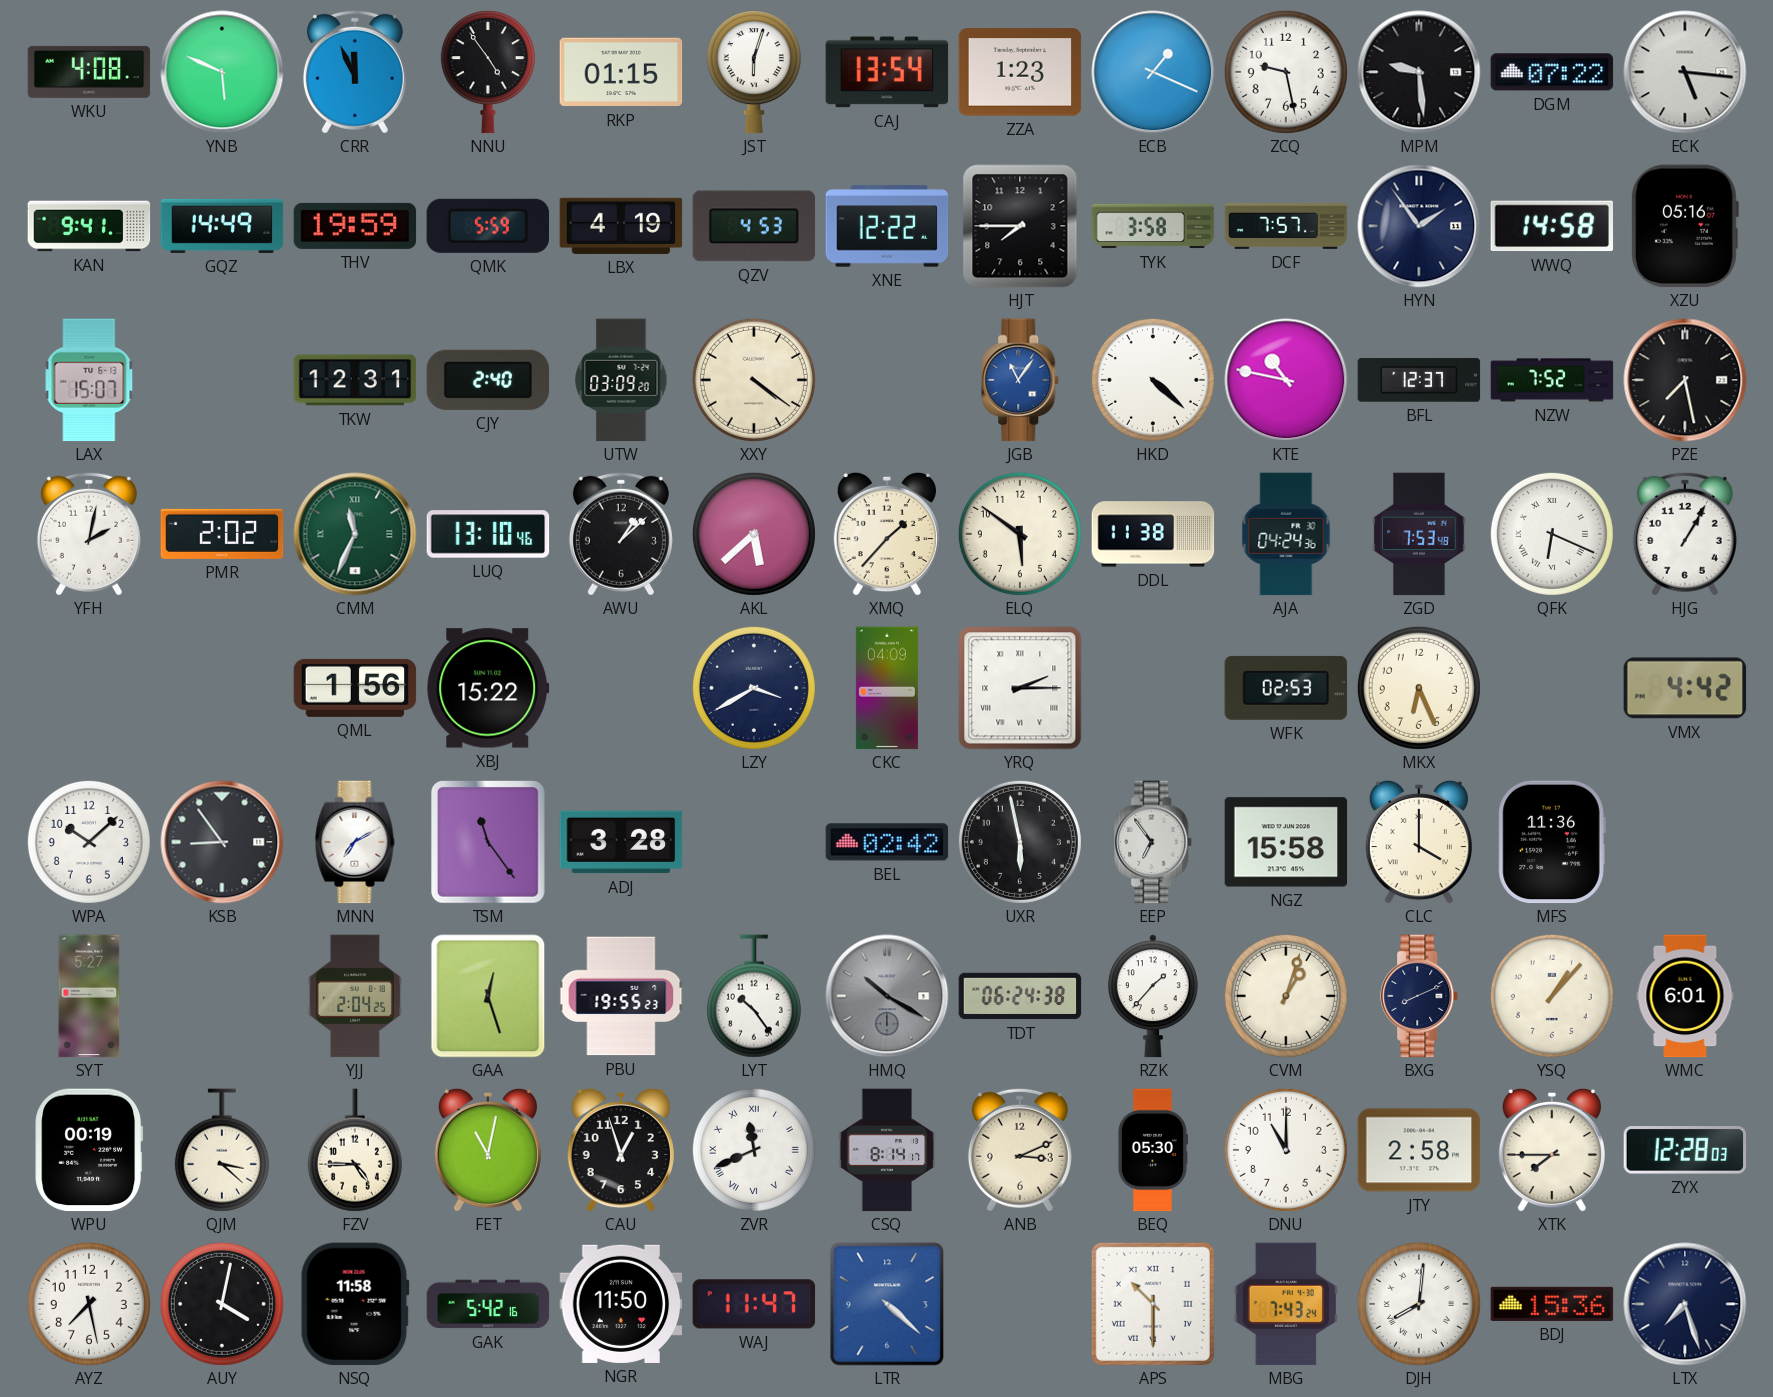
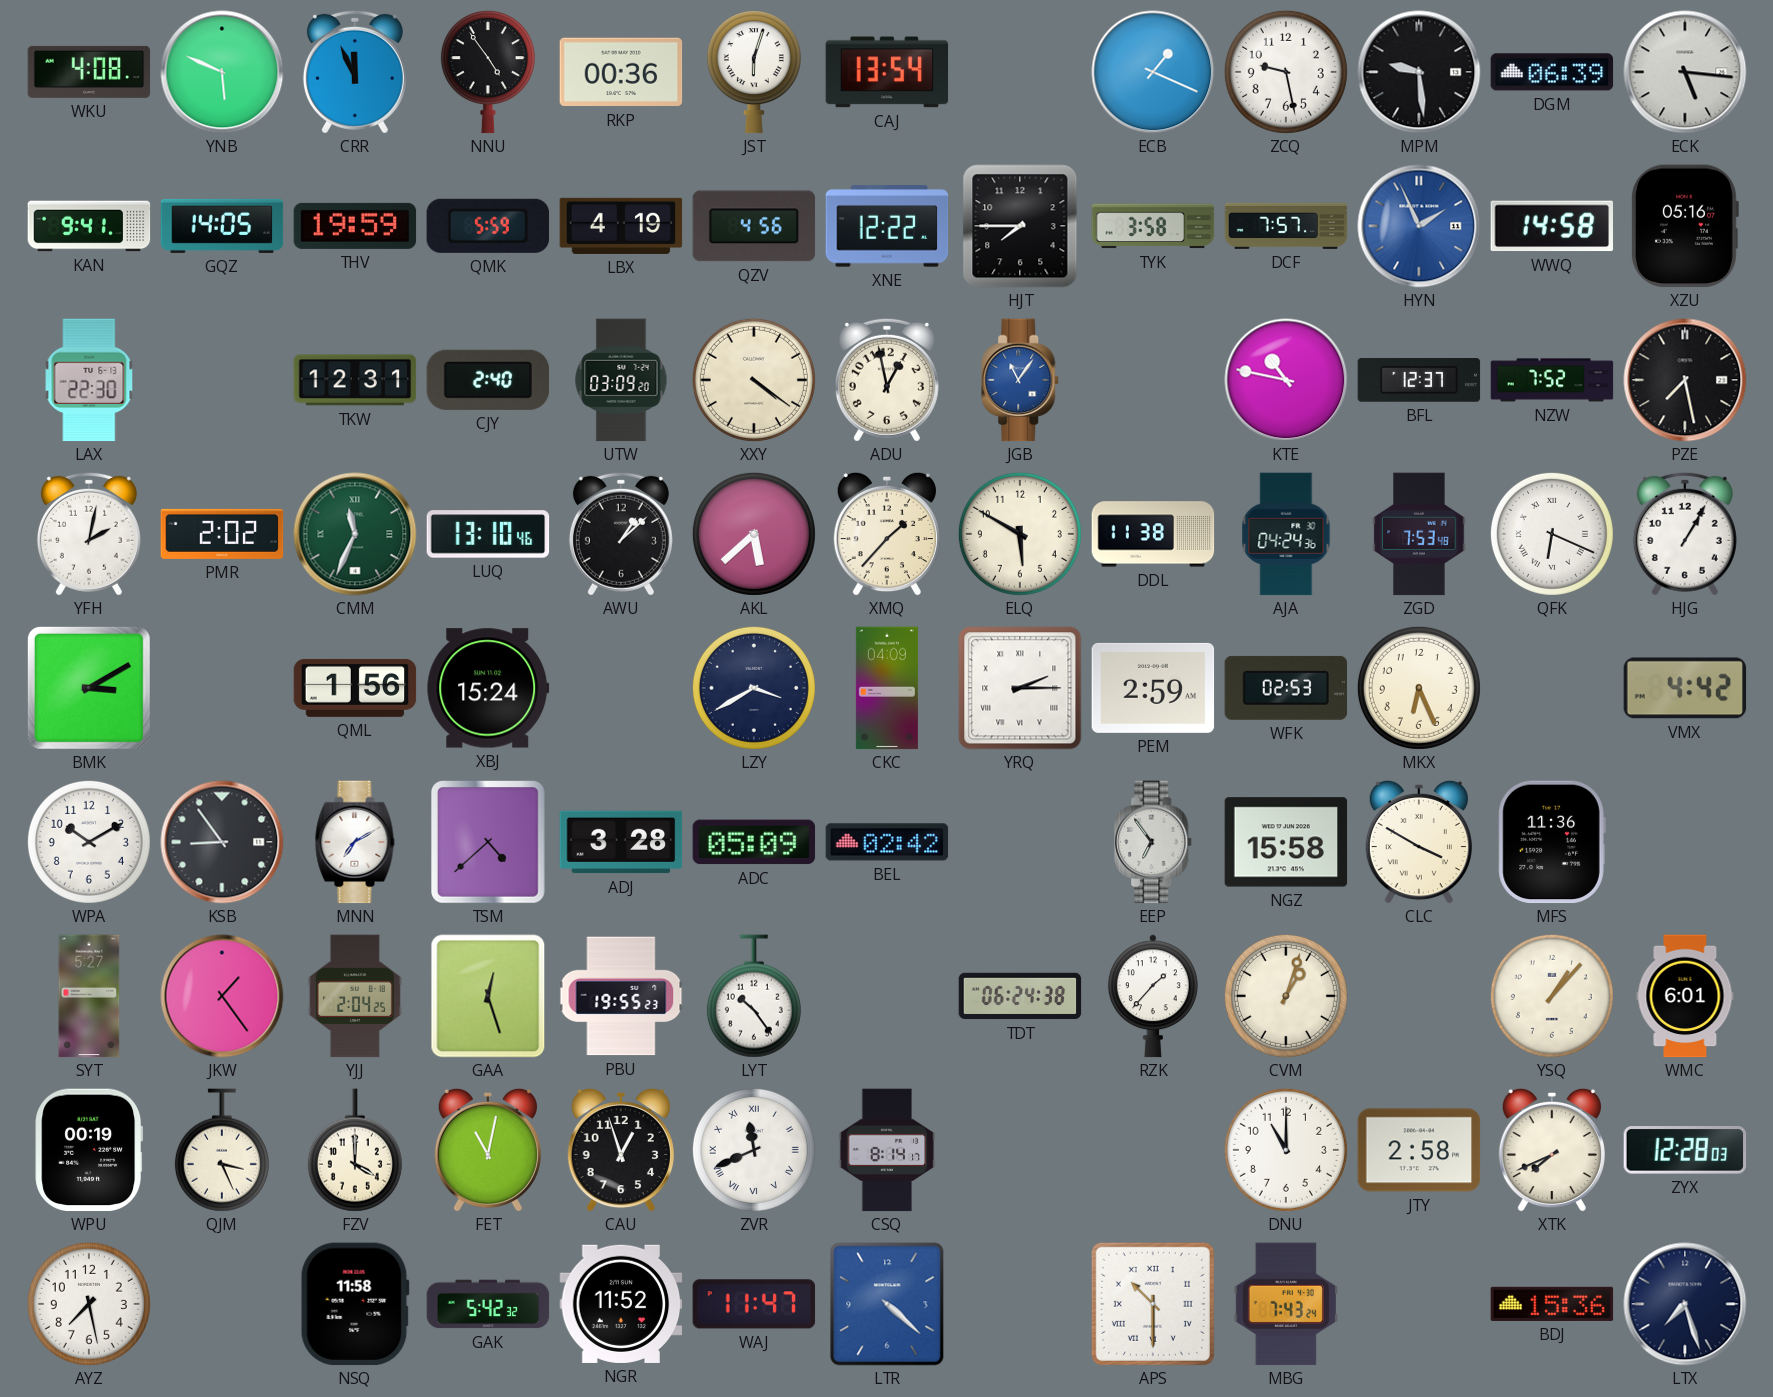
RKP: 01:15 -> 00:36
ZZA: 1:23 -> none
DGM: 07:22 -> 06:39
GQZ: 14:49 -> 14:05
QZV: 4:53 -> 4:56
HYN: 1:54 -> 1:56
HYN dial: navy -> blue
LAX: 15:07 -> 22:30
ADU: none -> 12:58
HKD: 4:22 -> none
ELQ: 5:51 -> 5:50
BMK: none -> 3:10
XBJ: 15:22 -> 15:24
PEM: none -> 2:59
WPA: 10:08 -> 10:10
TSM: 11:24 -> 4:38
ADC: none -> 05:09
UXR: 5:58 -> none
CLC: 4:00 -> 3:50
JKW: none -> 1:24
HMQ: 10:20 -> none
BXG: 8:11 -> none
QJM: 3:22 -> 3:26
FZV: 4:45 -> 4:00
ANB: 3:11 -> none
BEQ: 05:30 -> none
XTK: 7:45 -> 7:41
AUY: 4:02 -> none
GAK: 5:42:16 -> 5:42:32
NGR: 11:50 -> 11:52
DJH: 8:01 -> none
